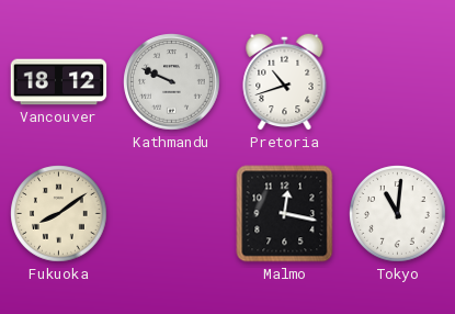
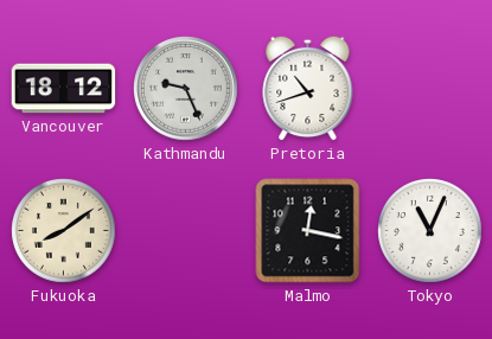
Kathmandu: 9:49 -> 9:26
Tokyo: 11:01 -> 11:04
